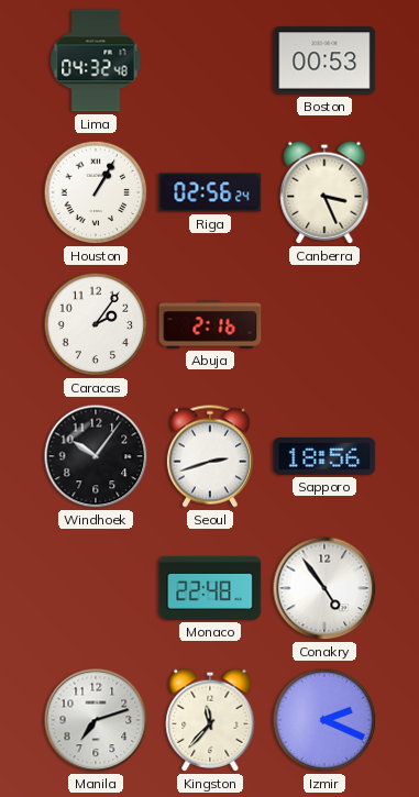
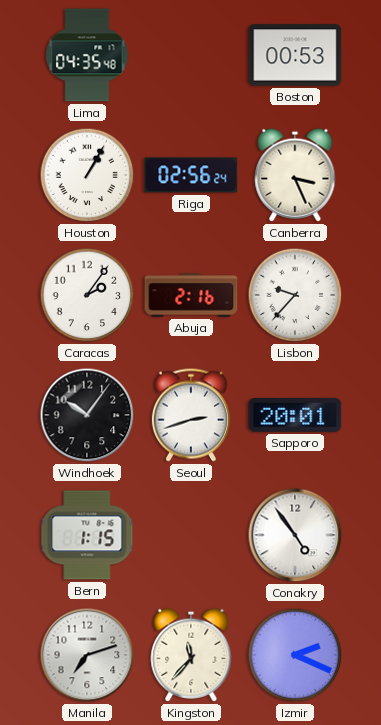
Lima: 04:32 -> 04:35
Lisbon: none -> 9:37
Sapporo: 18:56 -> 20:01
Bern: none -> 1:15
Monaco: 22:48 -> none
